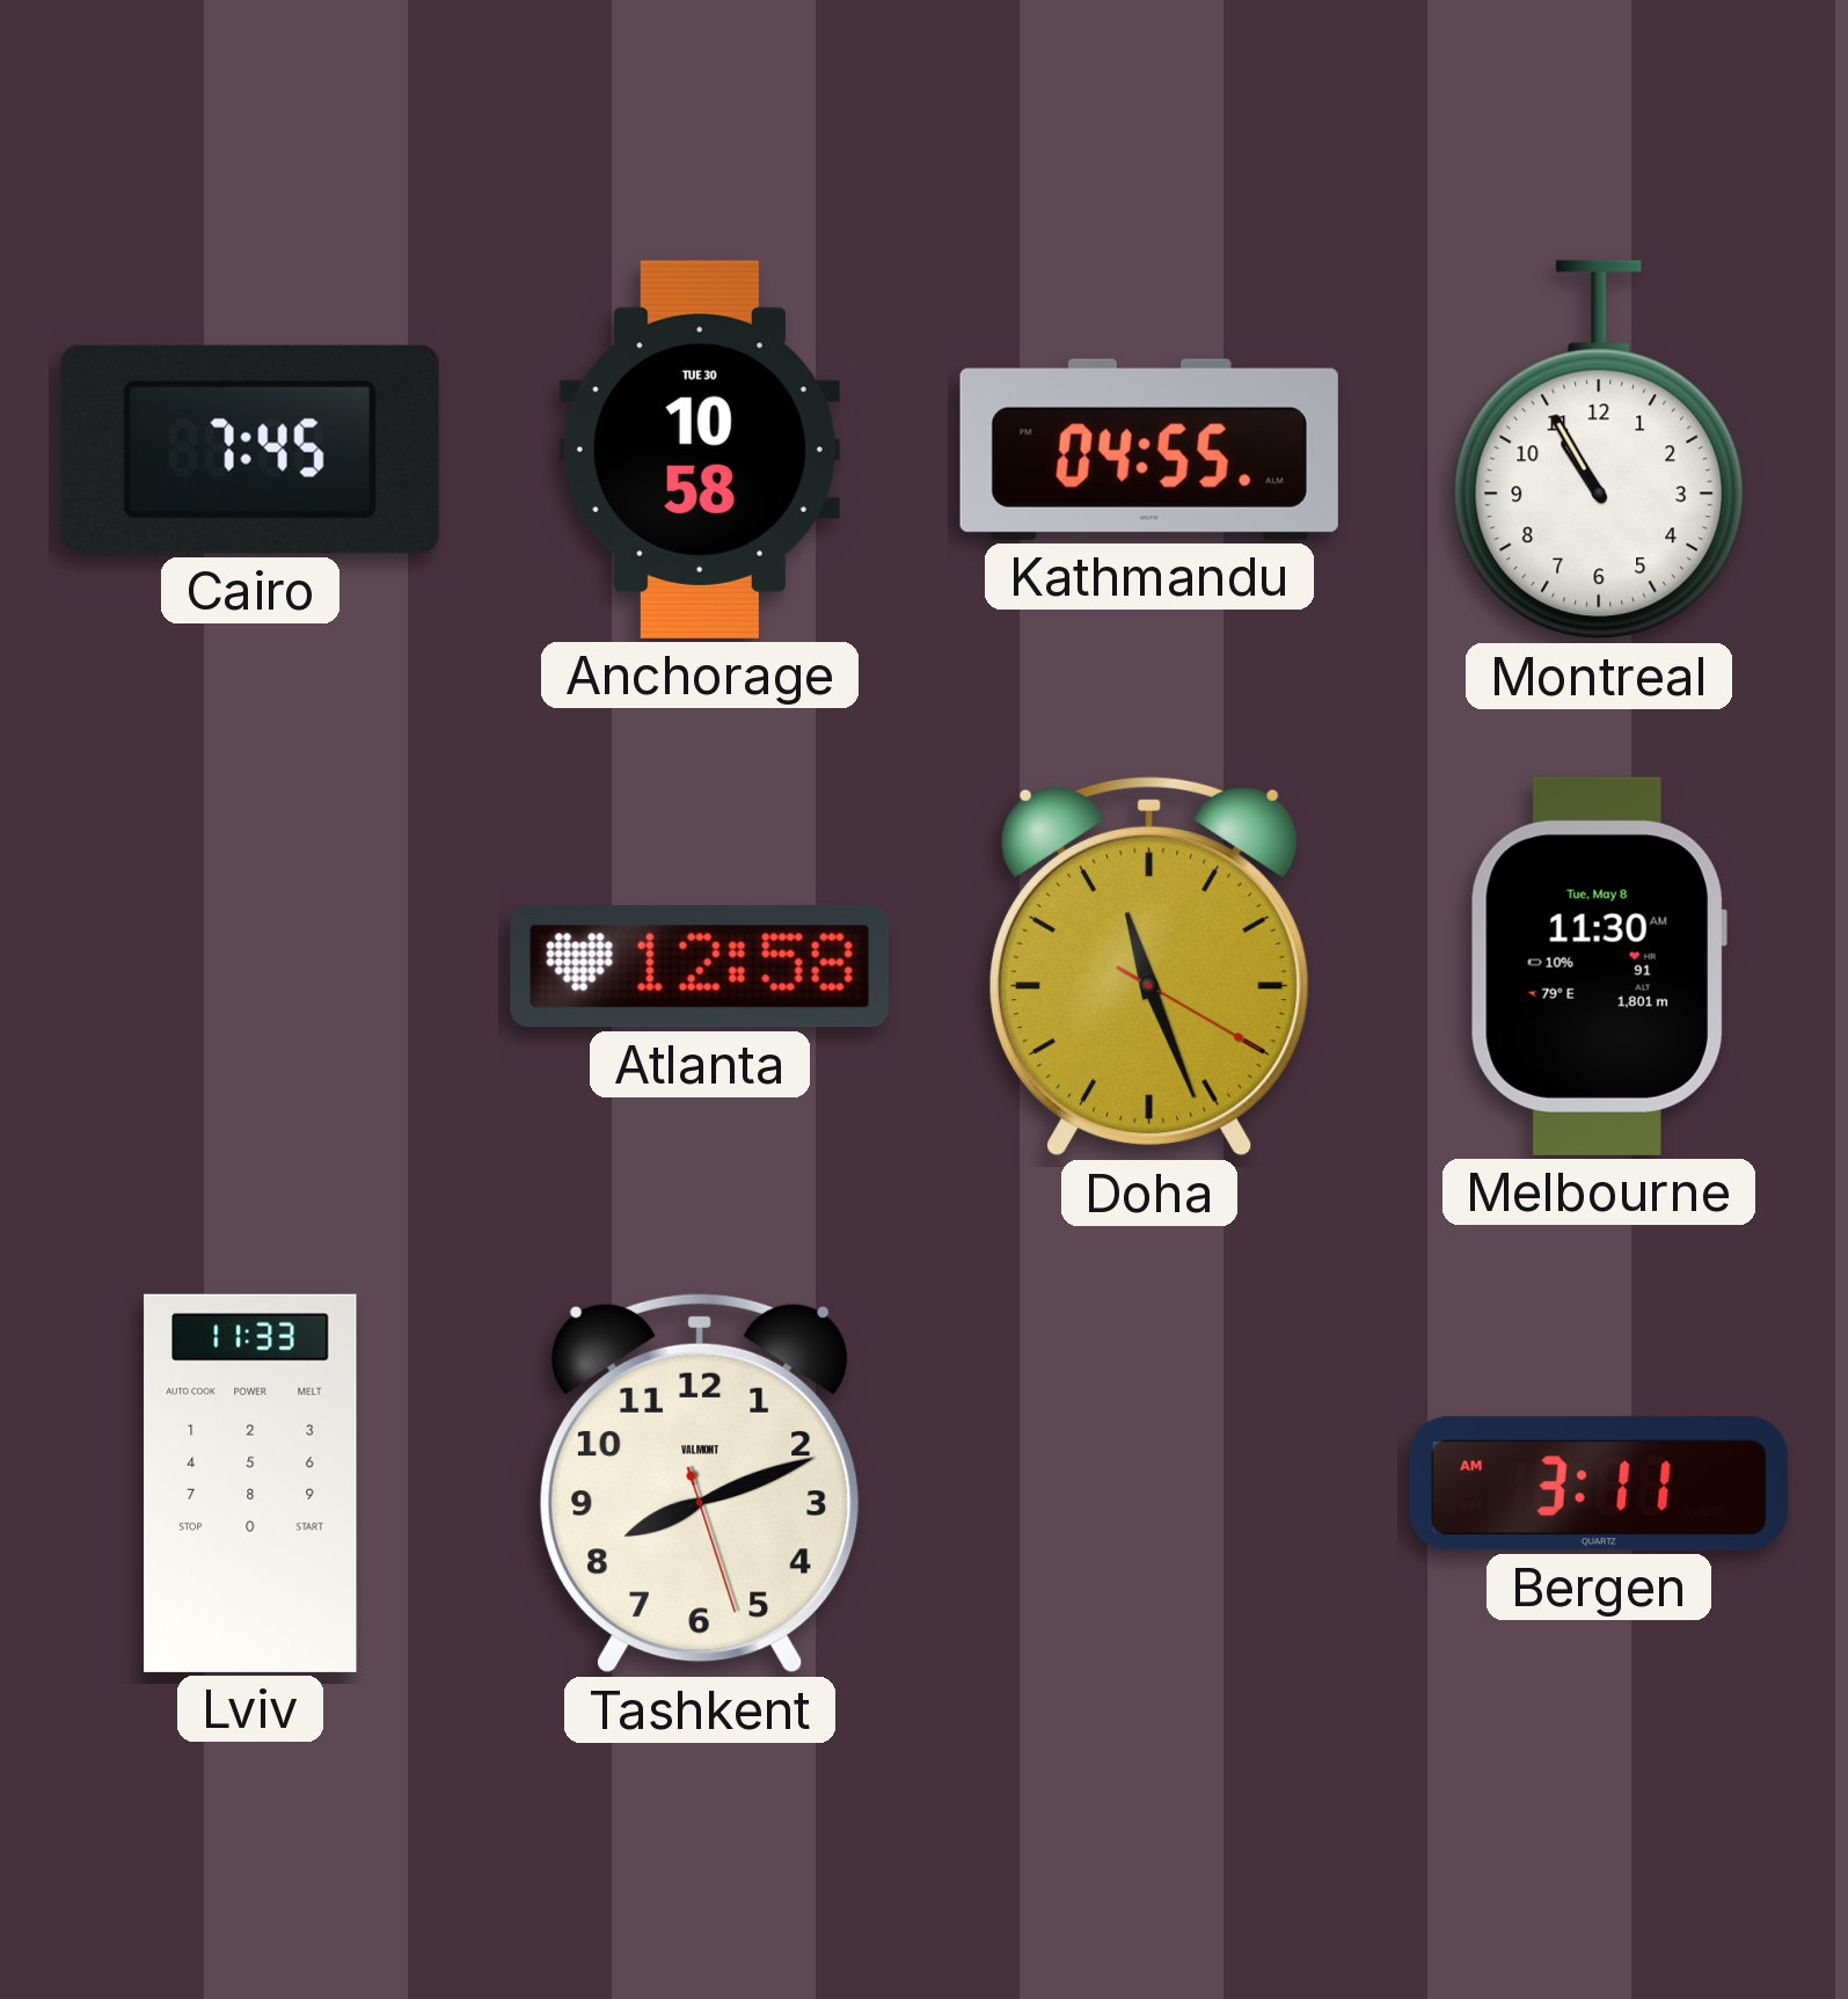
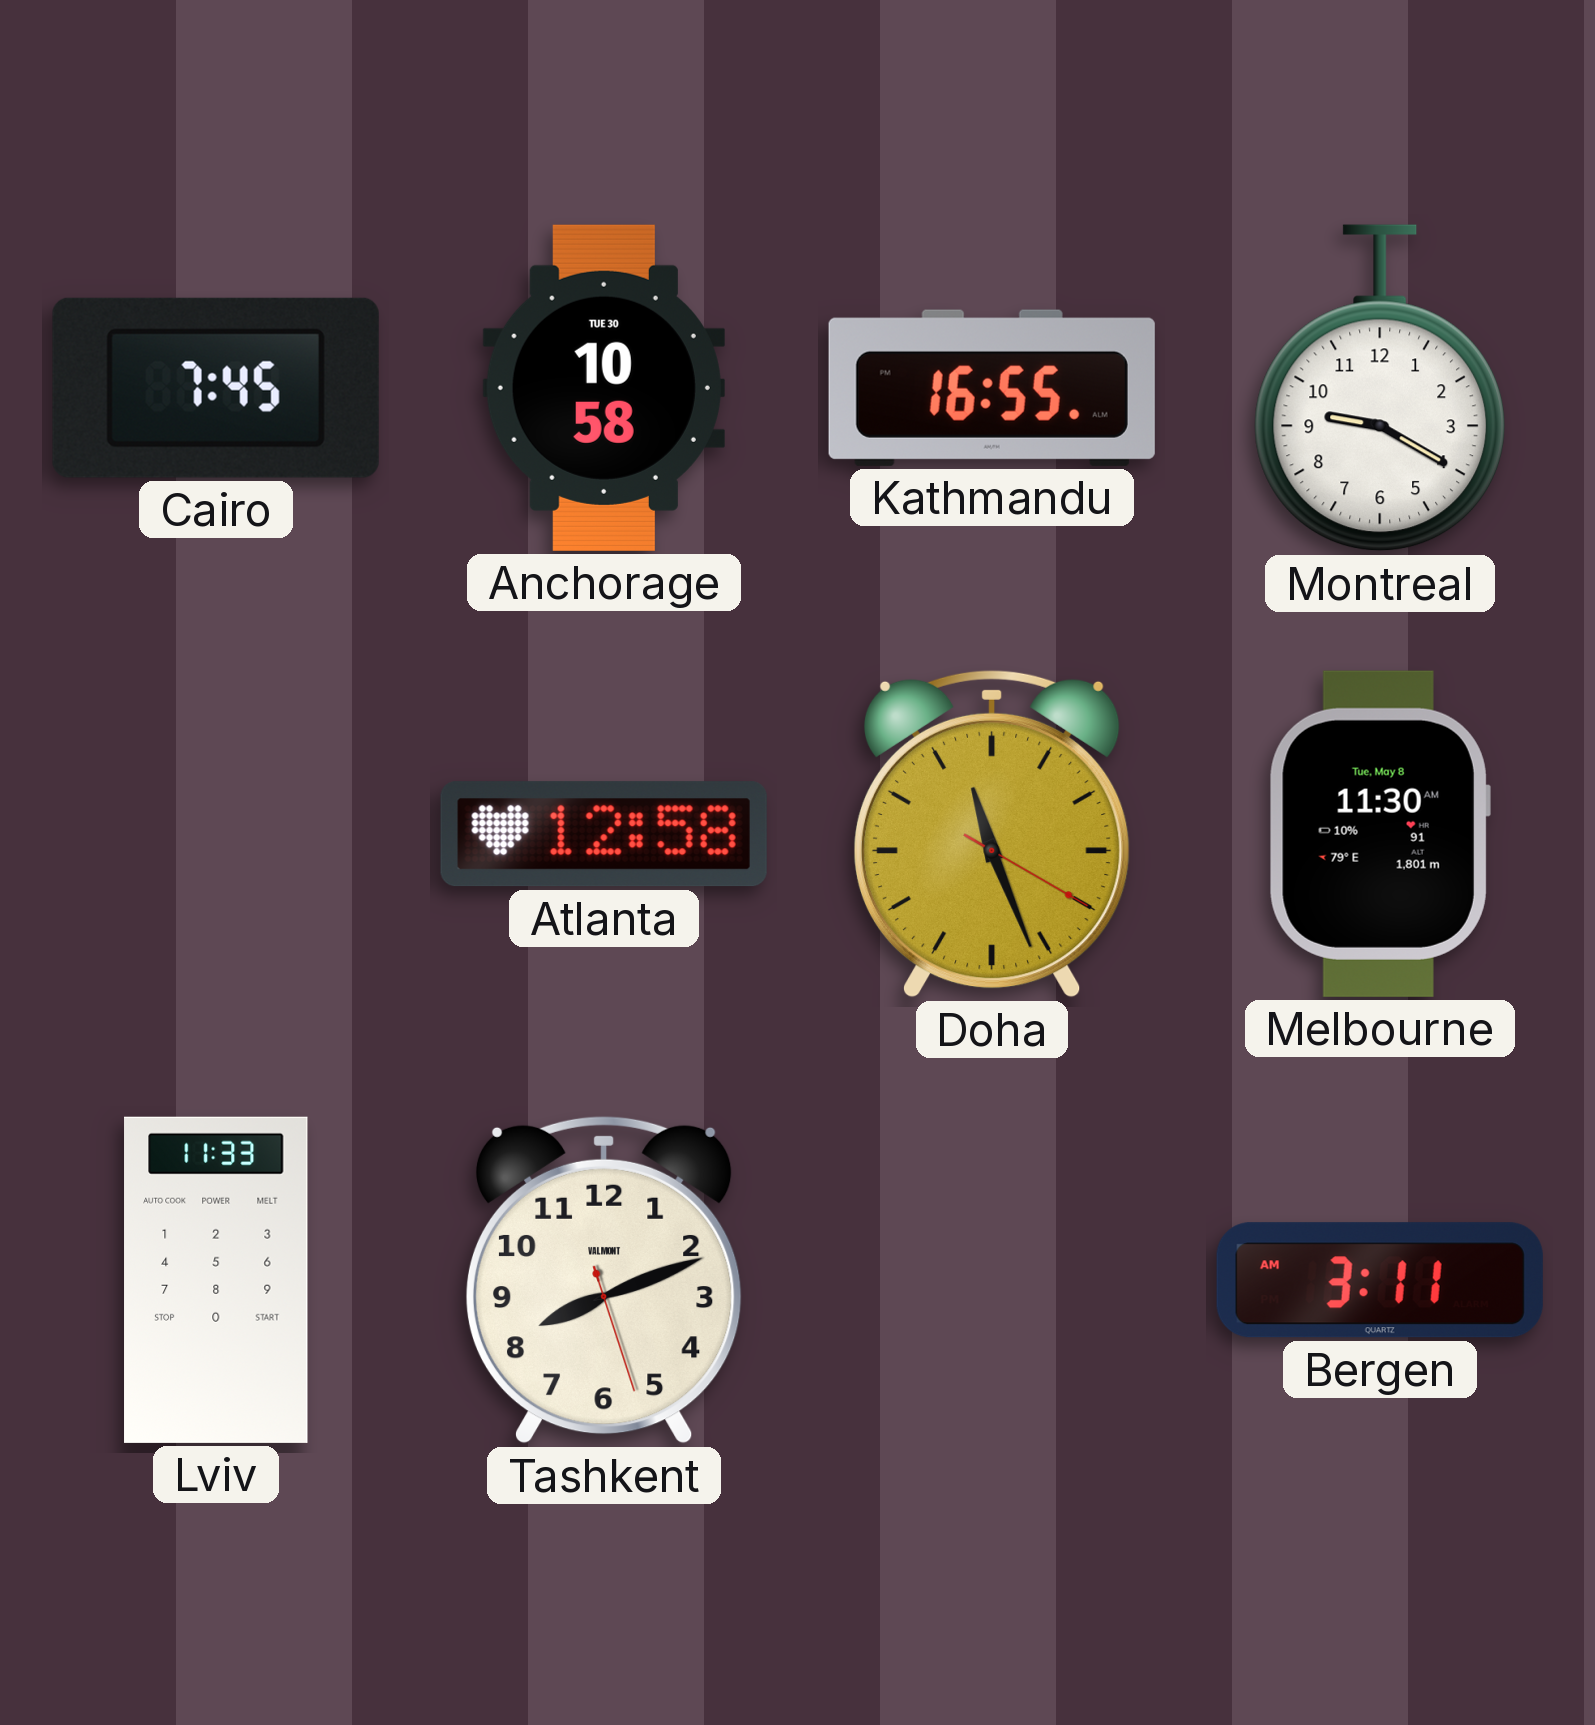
Kathmandu: 04:55 -> 16:55
Montreal: 10:55 -> 9:20
